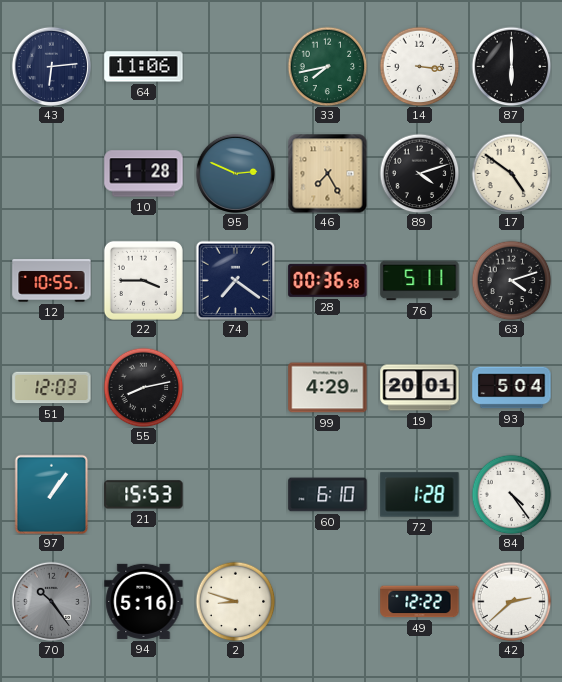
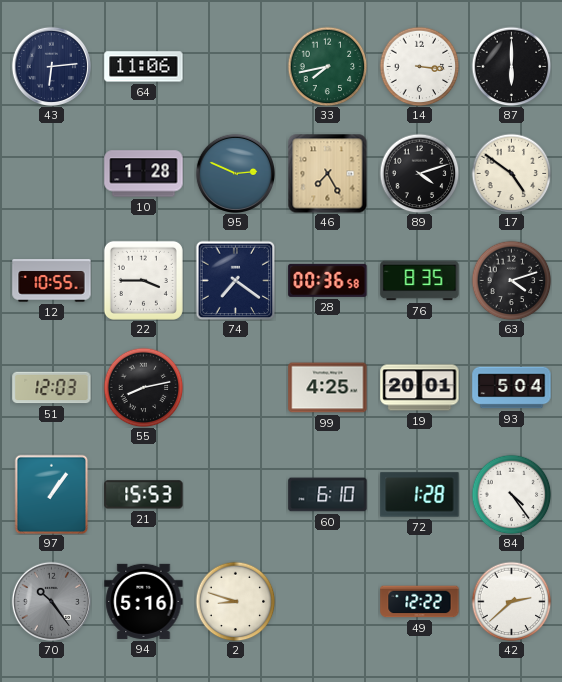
76: 5:11 -> 8:35
99: 4:29 -> 4:25
